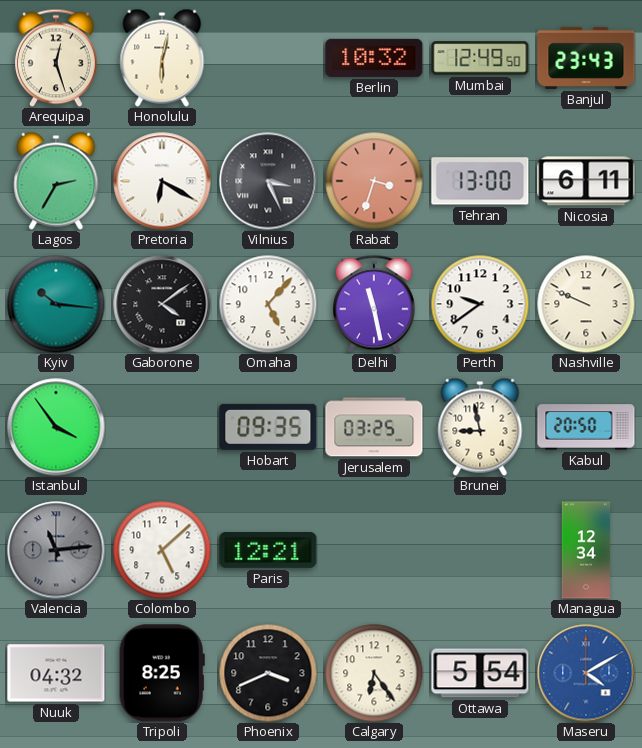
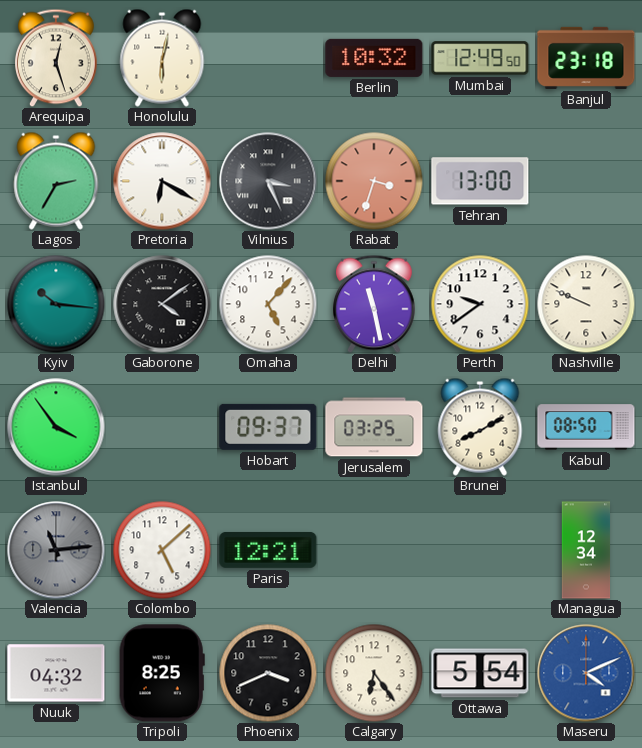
Banjul: 23:43 -> 23:18
Nicosia: 6:11 -> none
Hobart: 09:35 -> 09:37
Brunei: 8:58 -> 8:10
Kabul: 20:50 -> 08:50
Maseru: 4:10 -> 4:11
